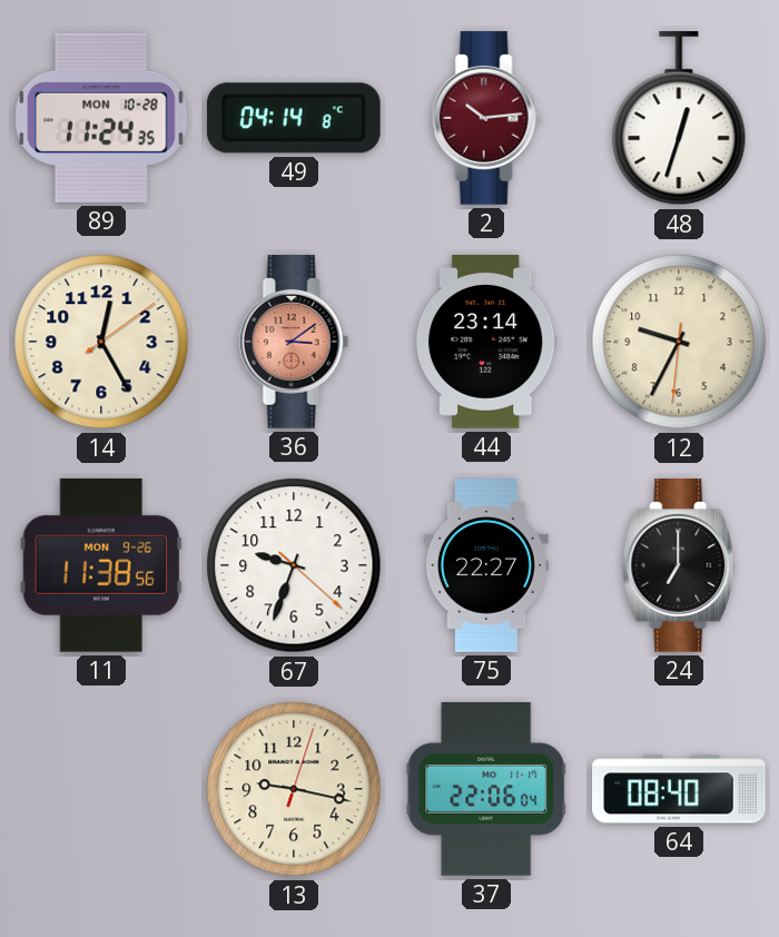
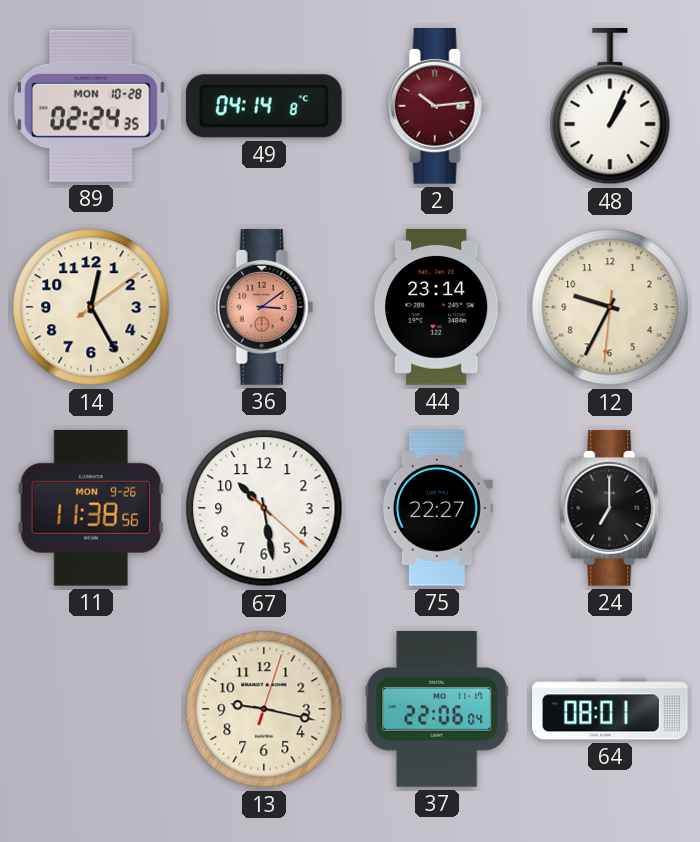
89: 11:24 -> 02:24
48: 12:33 -> 1:04
67: 9:33 -> 10:28
64: 08:40 -> 08:01
